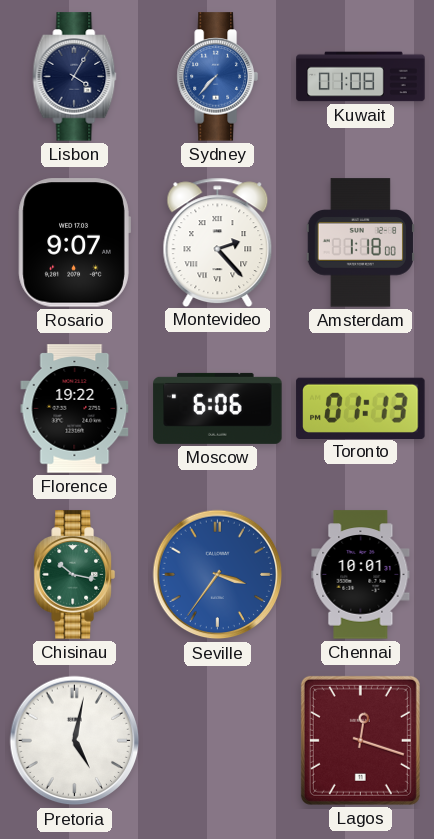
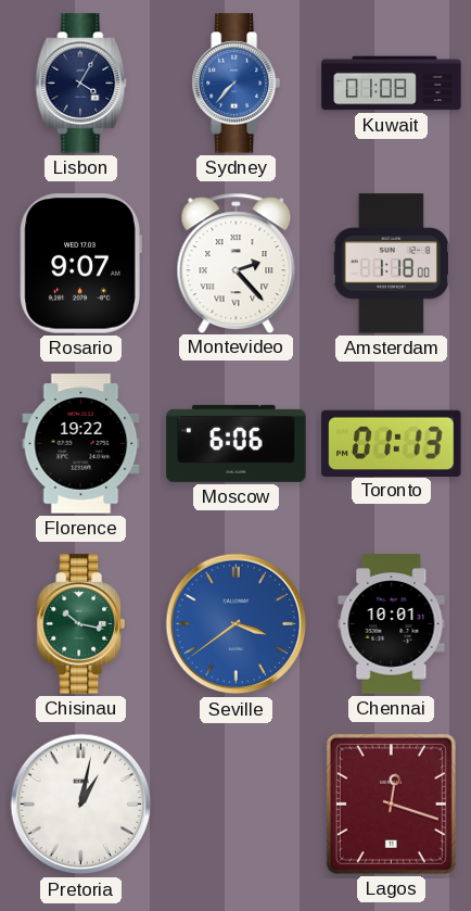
Seville: 3:36 -> 3:39
Pretoria: 5:02 -> 1:02
